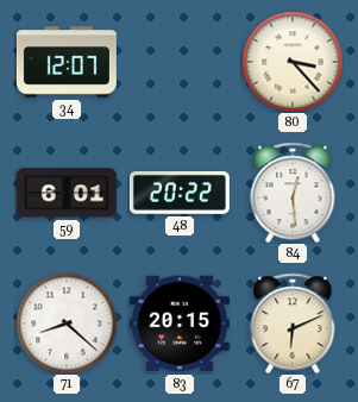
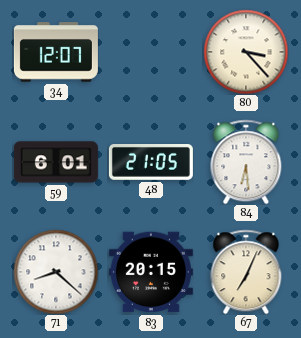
48: 20:22 -> 21:05
84: 12:29 -> 6:29
67: 6:11 -> 7:04
